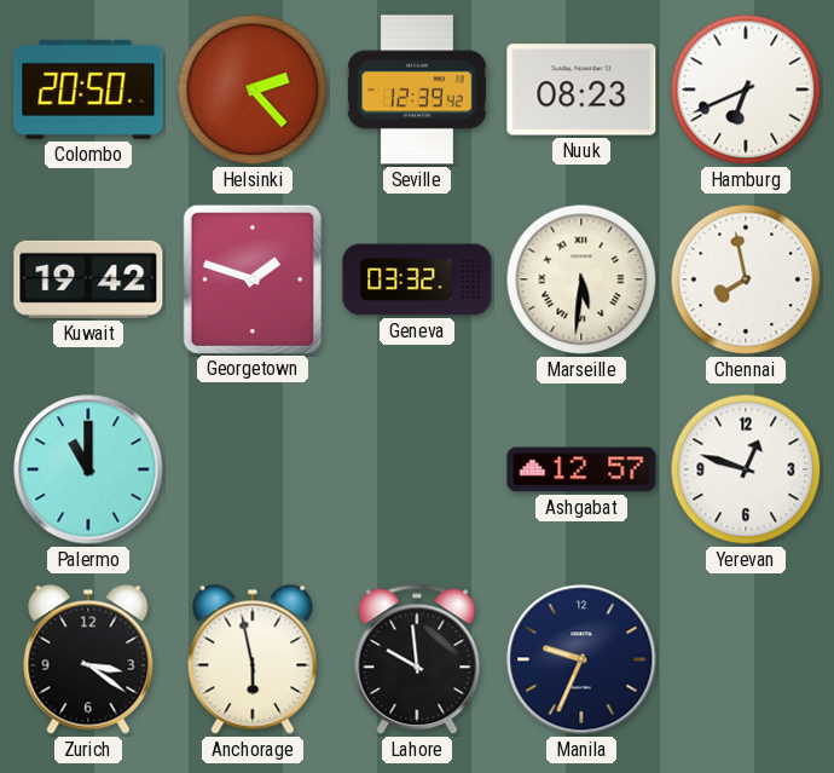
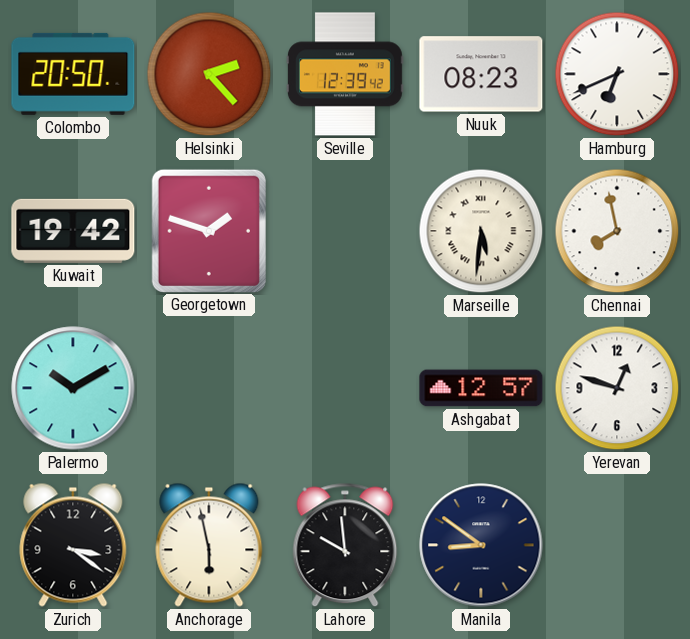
Geneva: 03:32 -> none
Palermo: 11:00 -> 10:10
Manila: 9:34 -> 8:51
